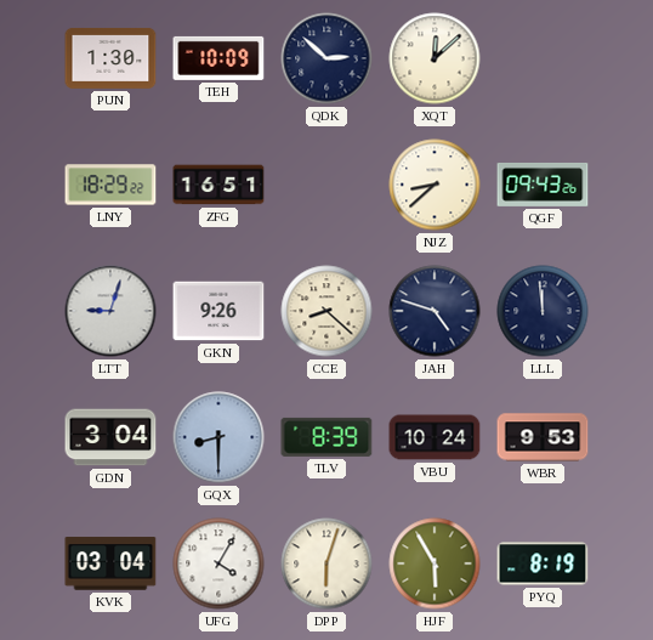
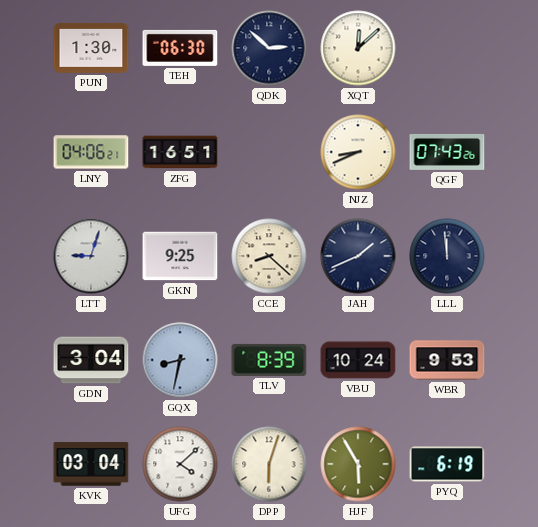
TEH: 10:09 -> 06:30
LNY: 18:29 -> 04:06
NJZ: 8:38 -> 8:41
QGF: 09:43 -> 07:43
GKN: 9:26 -> 9:25
JAH: 4:48 -> 1:41
GQX: 8:30 -> 8:32
UFG: 4:05 -> 4:08
PYQ: 8:19 -> 6:19
